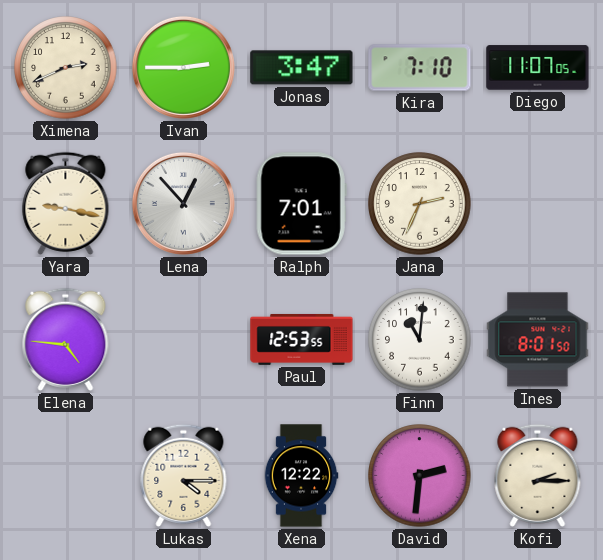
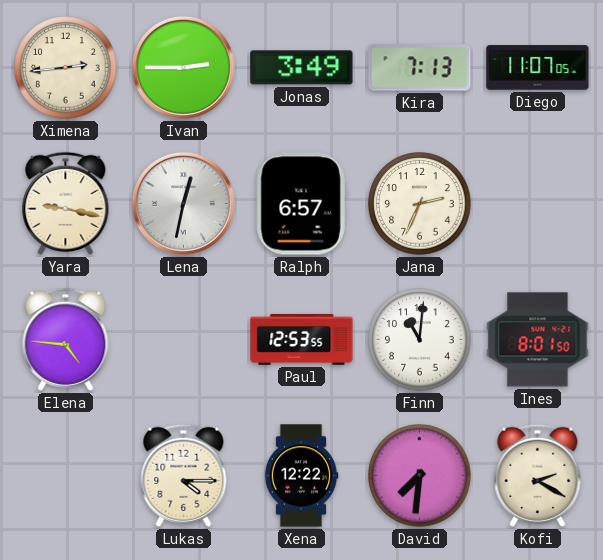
Ximena: 2:41 -> 2:44
Jonas: 3:47 -> 3:49
Kira: 7:10 -> 7:13
Lena: 12:53 -> 12:32
Ralph: 7:01 -> 6:57
David: 2:31 -> 7:31
Kofi: 2:15 -> 2:20
